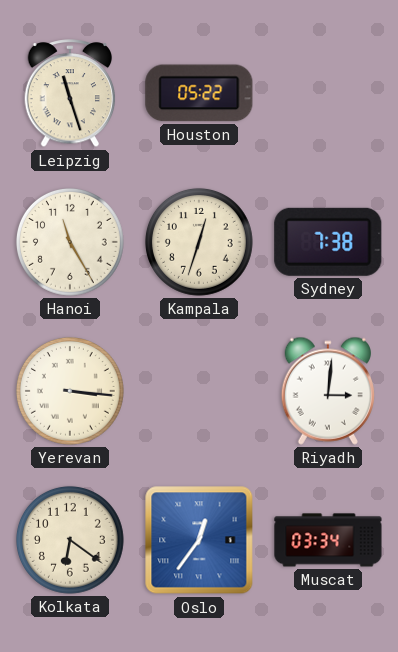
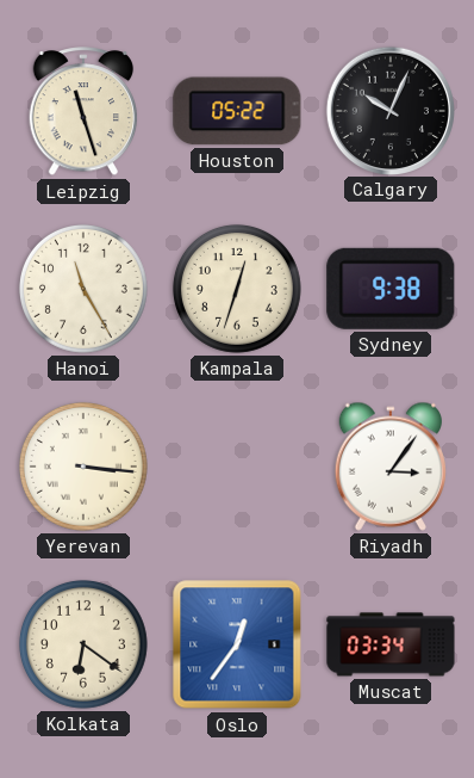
Calgary: none -> 10:04
Sydney: 7:38 -> 9:38
Riyadh: 3:01 -> 3:06
